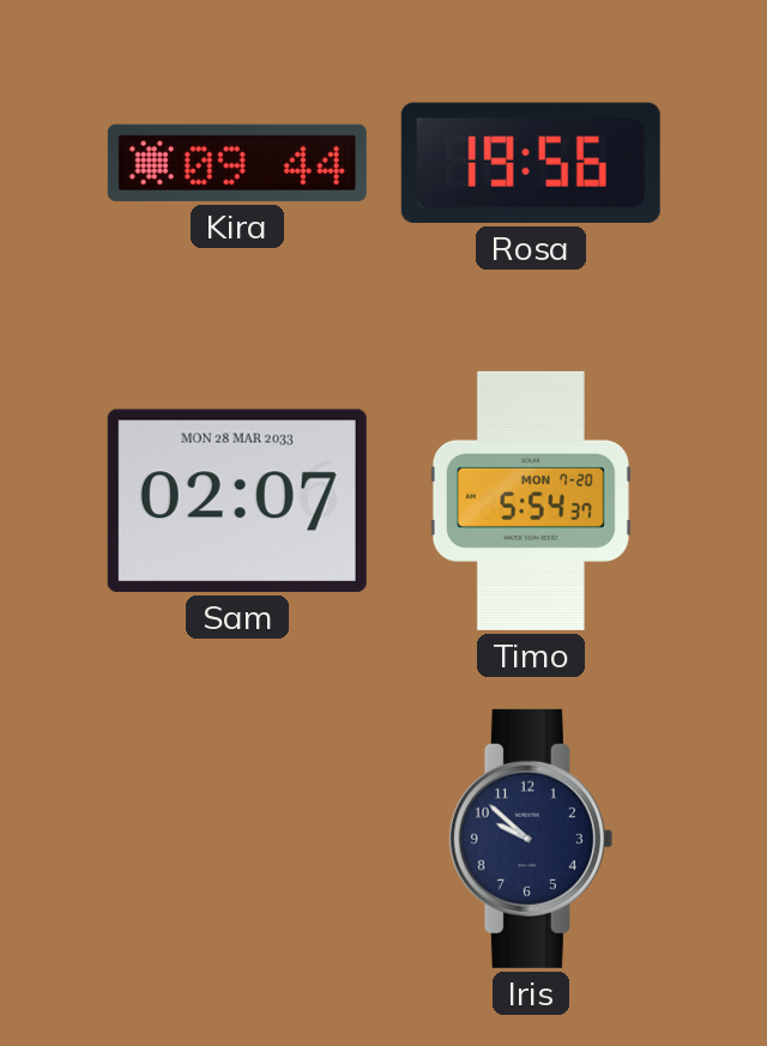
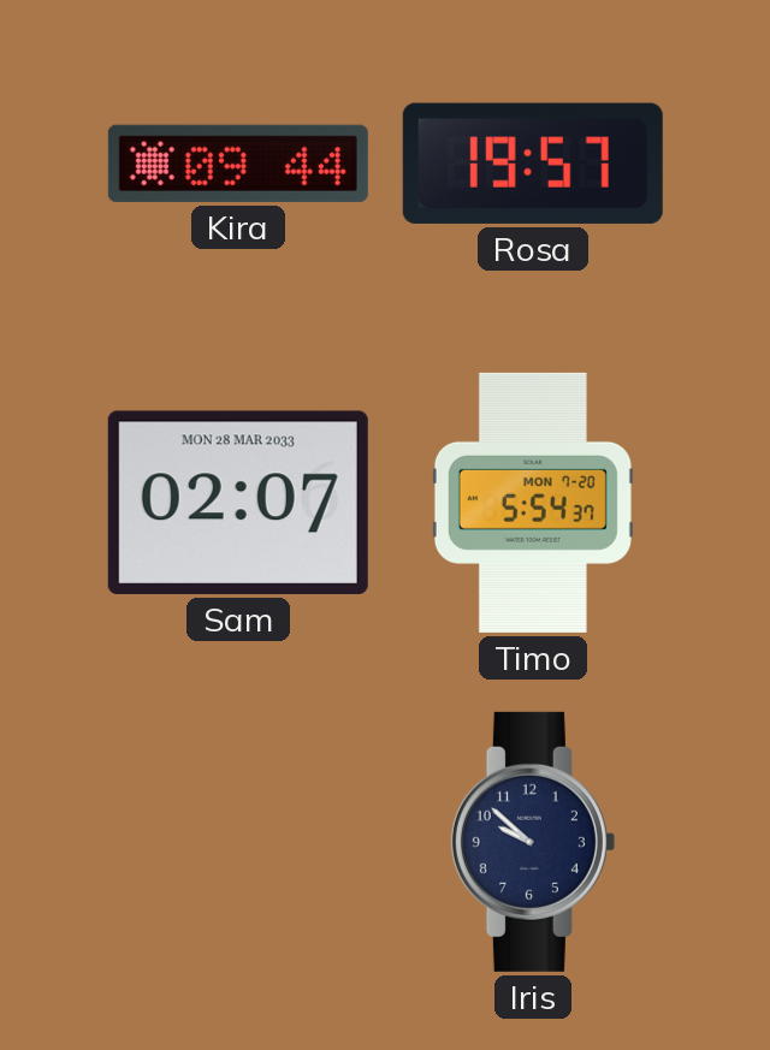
Rosa: 19:56 -> 19:57
